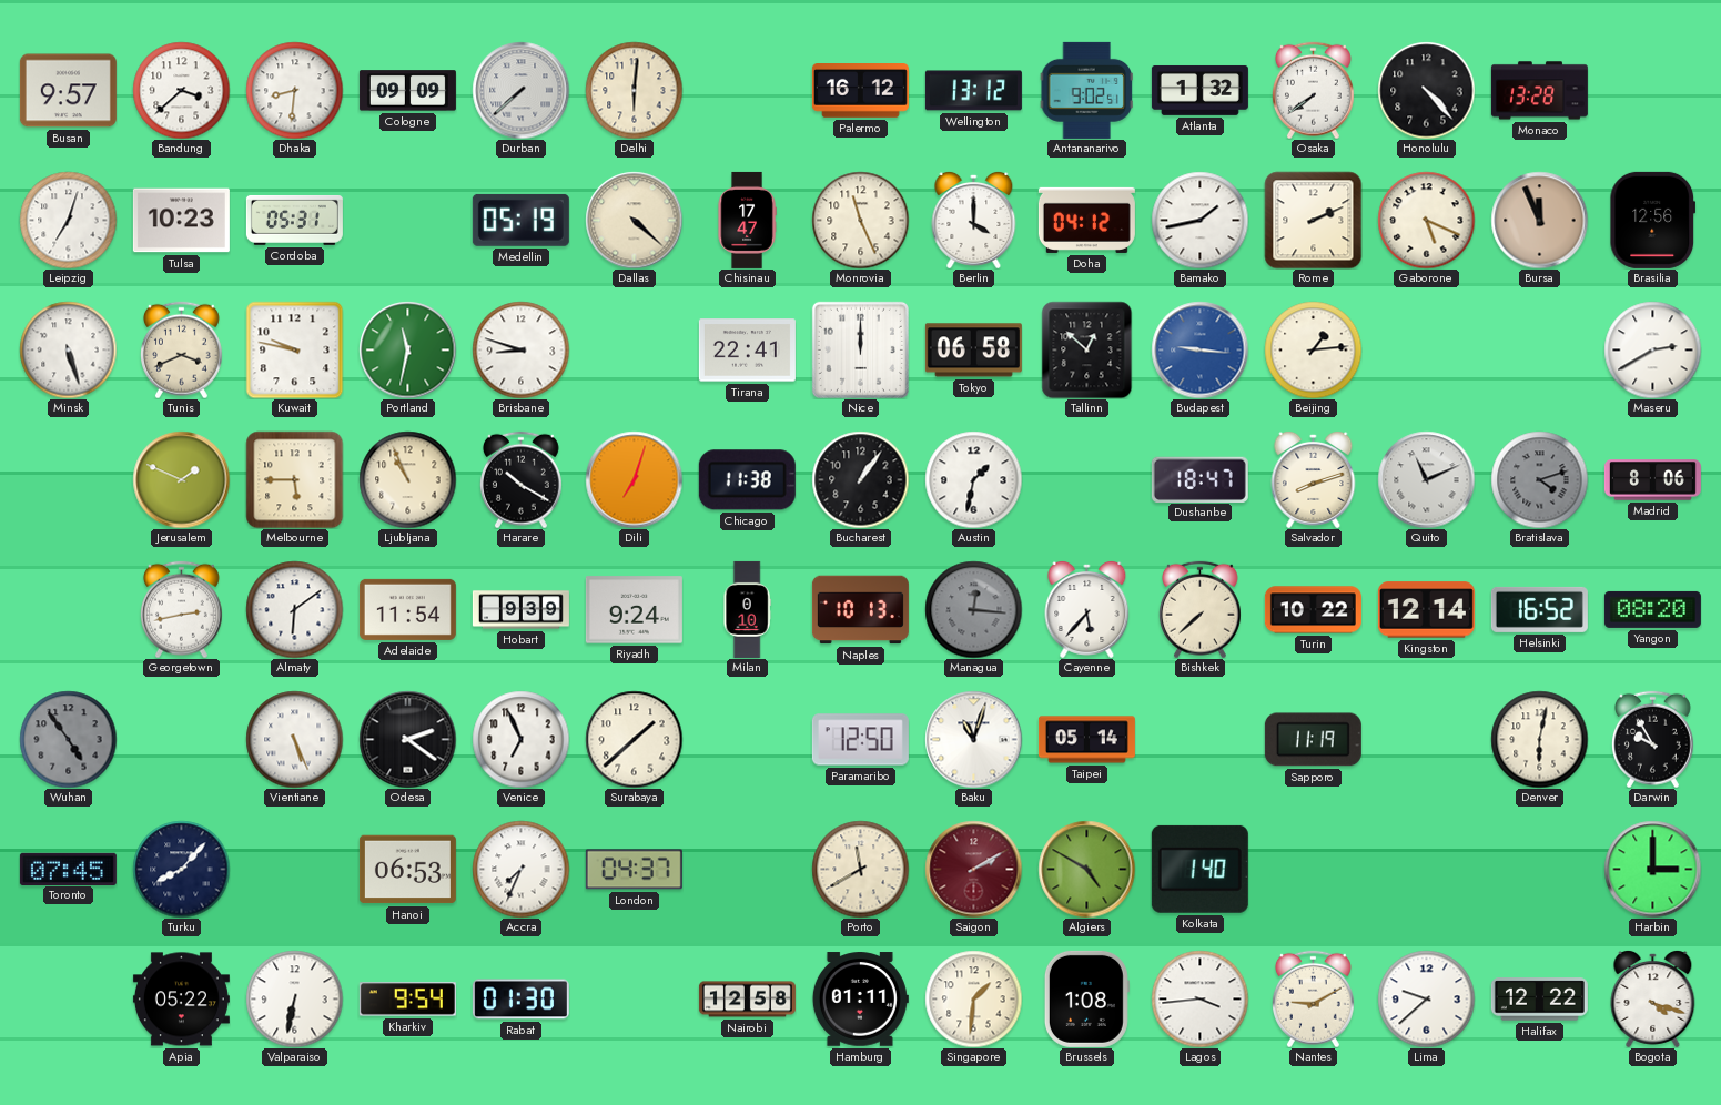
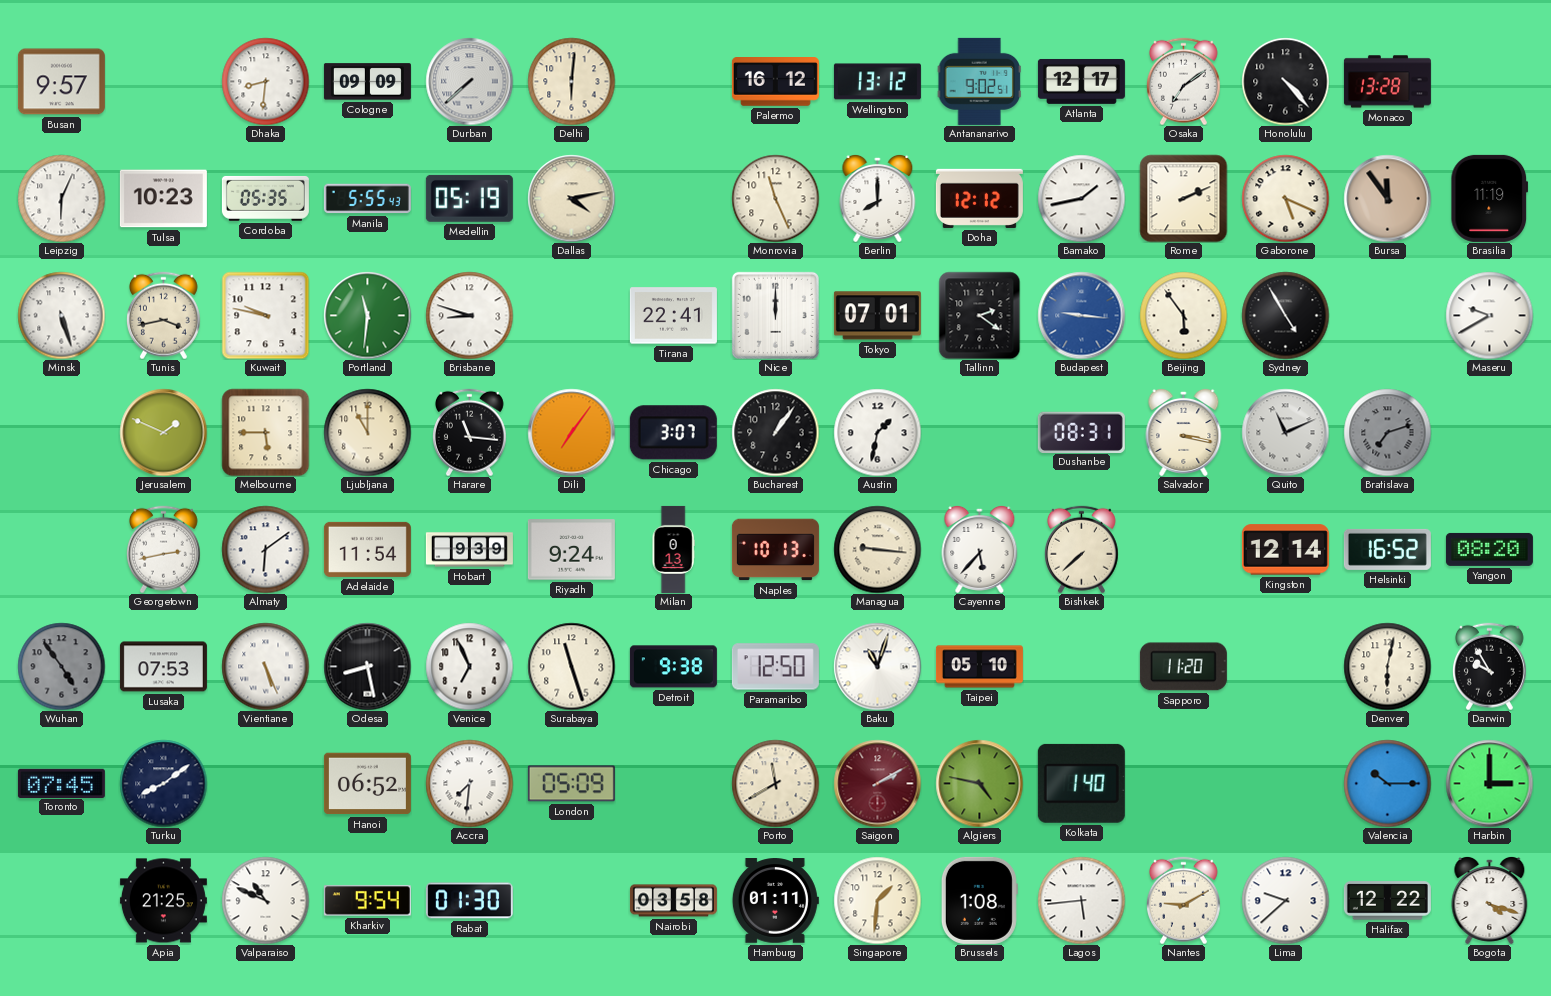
Bandung: 3:38 -> none
Atlanta: 1:32 -> 12:17
Osaka: 7:39 -> 7:09
Leipzig: 7:03 -> 6:04
Cordoba: 05:31 -> 05:35
Manila: none -> 5:55
Dallas: 4:22 -> 4:13
Chisinau: 17:47 -> none
Berlin: 4:00 -> 8:00
Doha: 04:12 -> 12:12
Bursa: 11:56 -> 11:54
Brasilia: 12:56 -> 11:19
Tunis: 3:41 -> 3:43
Portland: 11:32 -> 11:31
Tokyo: 06:58 -> 07:01
Tallinn: 12:52 -> 2:21
Beijing: 1:14 -> 5:54
Sydney: none -> 4:55
Maseru: 2:40 -> 9:40
Ljubljana: 10:56 -> 11:00
Harare: 10:20 -> 11:16
Dili: 7:03 -> 7:06
Chicago: 11:38 -> 3:07
Dushanbe: 18:47 -> 08:31
Salvador: 8:12 -> 3:17
Bratislava: 4:12 -> 7:12
Madrid: 8:06 -> none
Milan: 0:10 -> 0:13
Managua: 12:16 -> 9:16
Managua dial: grey -> cream
Turin: 10:22 -> none
Lusaka: none -> 07:53
Odesa: 2:21 -> 8:28
Surabaya: 1:38 -> 11:27
Detroit: none -> 9:38
Taipei: 05:14 -> 05:10
Sapporo: 11:19 -> 11:20
Turku: 8:07 -> 8:09
Hanoi: 06:53 -> 06:52
Accra: 7:34 -> 7:31
London: 04:37 -> 05:09
Algiers: 4:50 -> 4:47
Valencia: none -> 10:15
Apia: 05:22 -> 21:25
Valparaiso: 6:32 -> 10:49
Nairobi: 12:58 -> 03:58
Lagos: 3:44 -> 5:44
